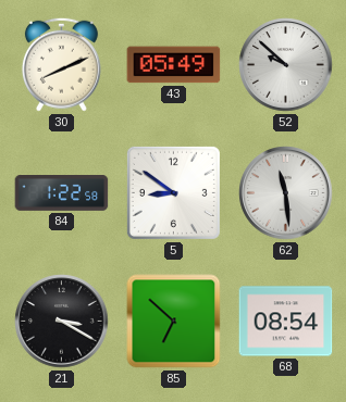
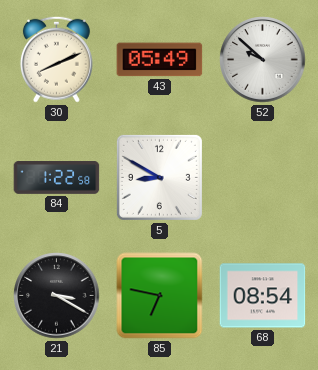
5: 8:51 -> 8:50
62: 11:29 -> none
85: 6:52 -> 6:47
